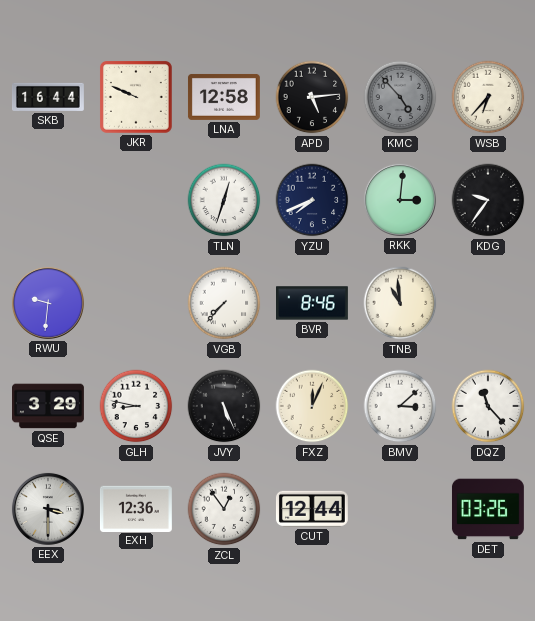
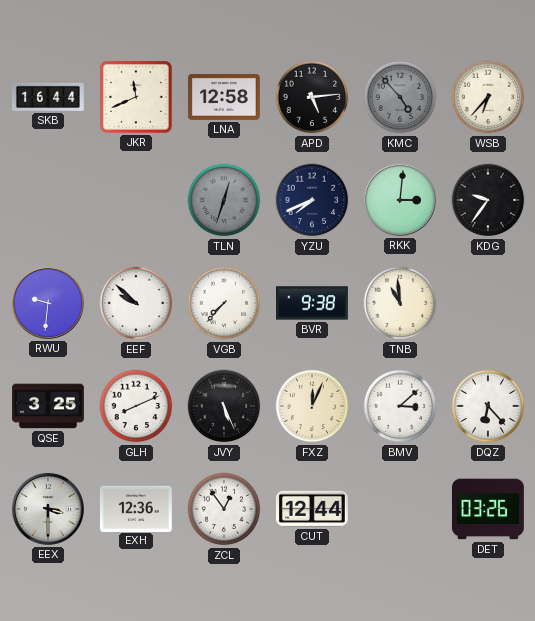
JKR: 9:49 -> 11:41
TLN dial: white -> grey
EEF: none -> 9:52
BVR: 8:46 -> 9:38
QSE: 3:29 -> 3:25
GLH: 8:47 -> 8:11
DQZ: 11:23 -> 6:23
